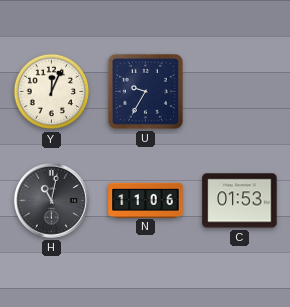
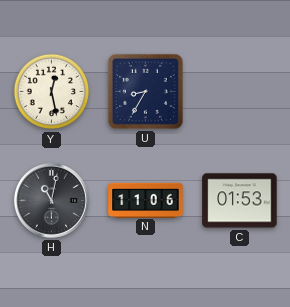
Y: 12:04 -> 12:28
U: 9:35 -> 8:35
